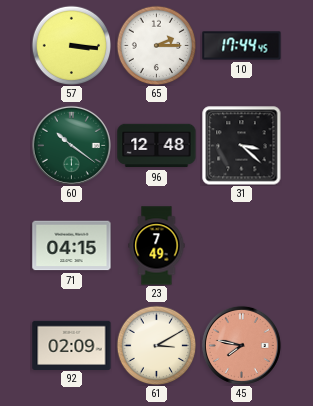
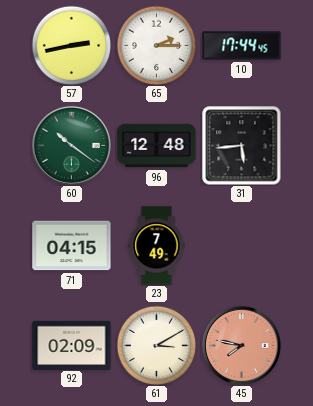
57: 3:16 -> 2:43
31: 3:22 -> 5:44
